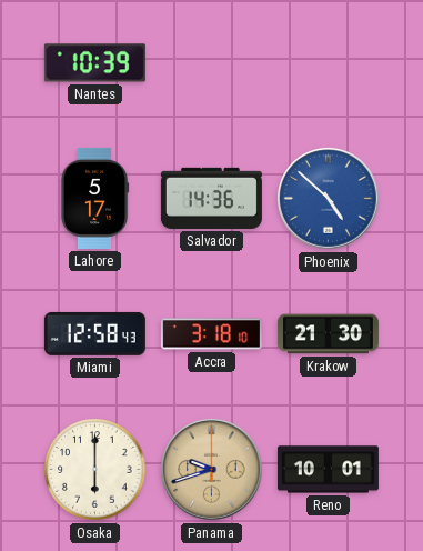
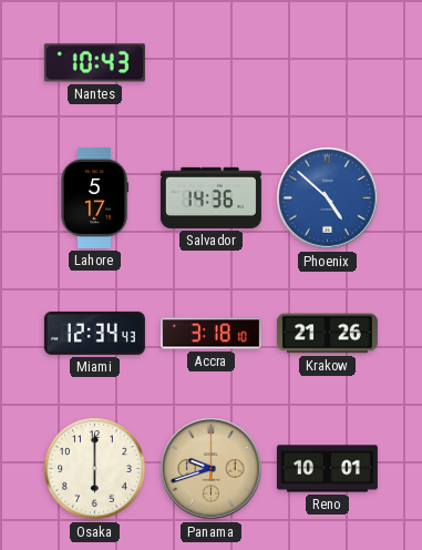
Nantes: 10:39 -> 10:43
Miami: 12:58 -> 12:34
Krakow: 21:30 -> 21:26
